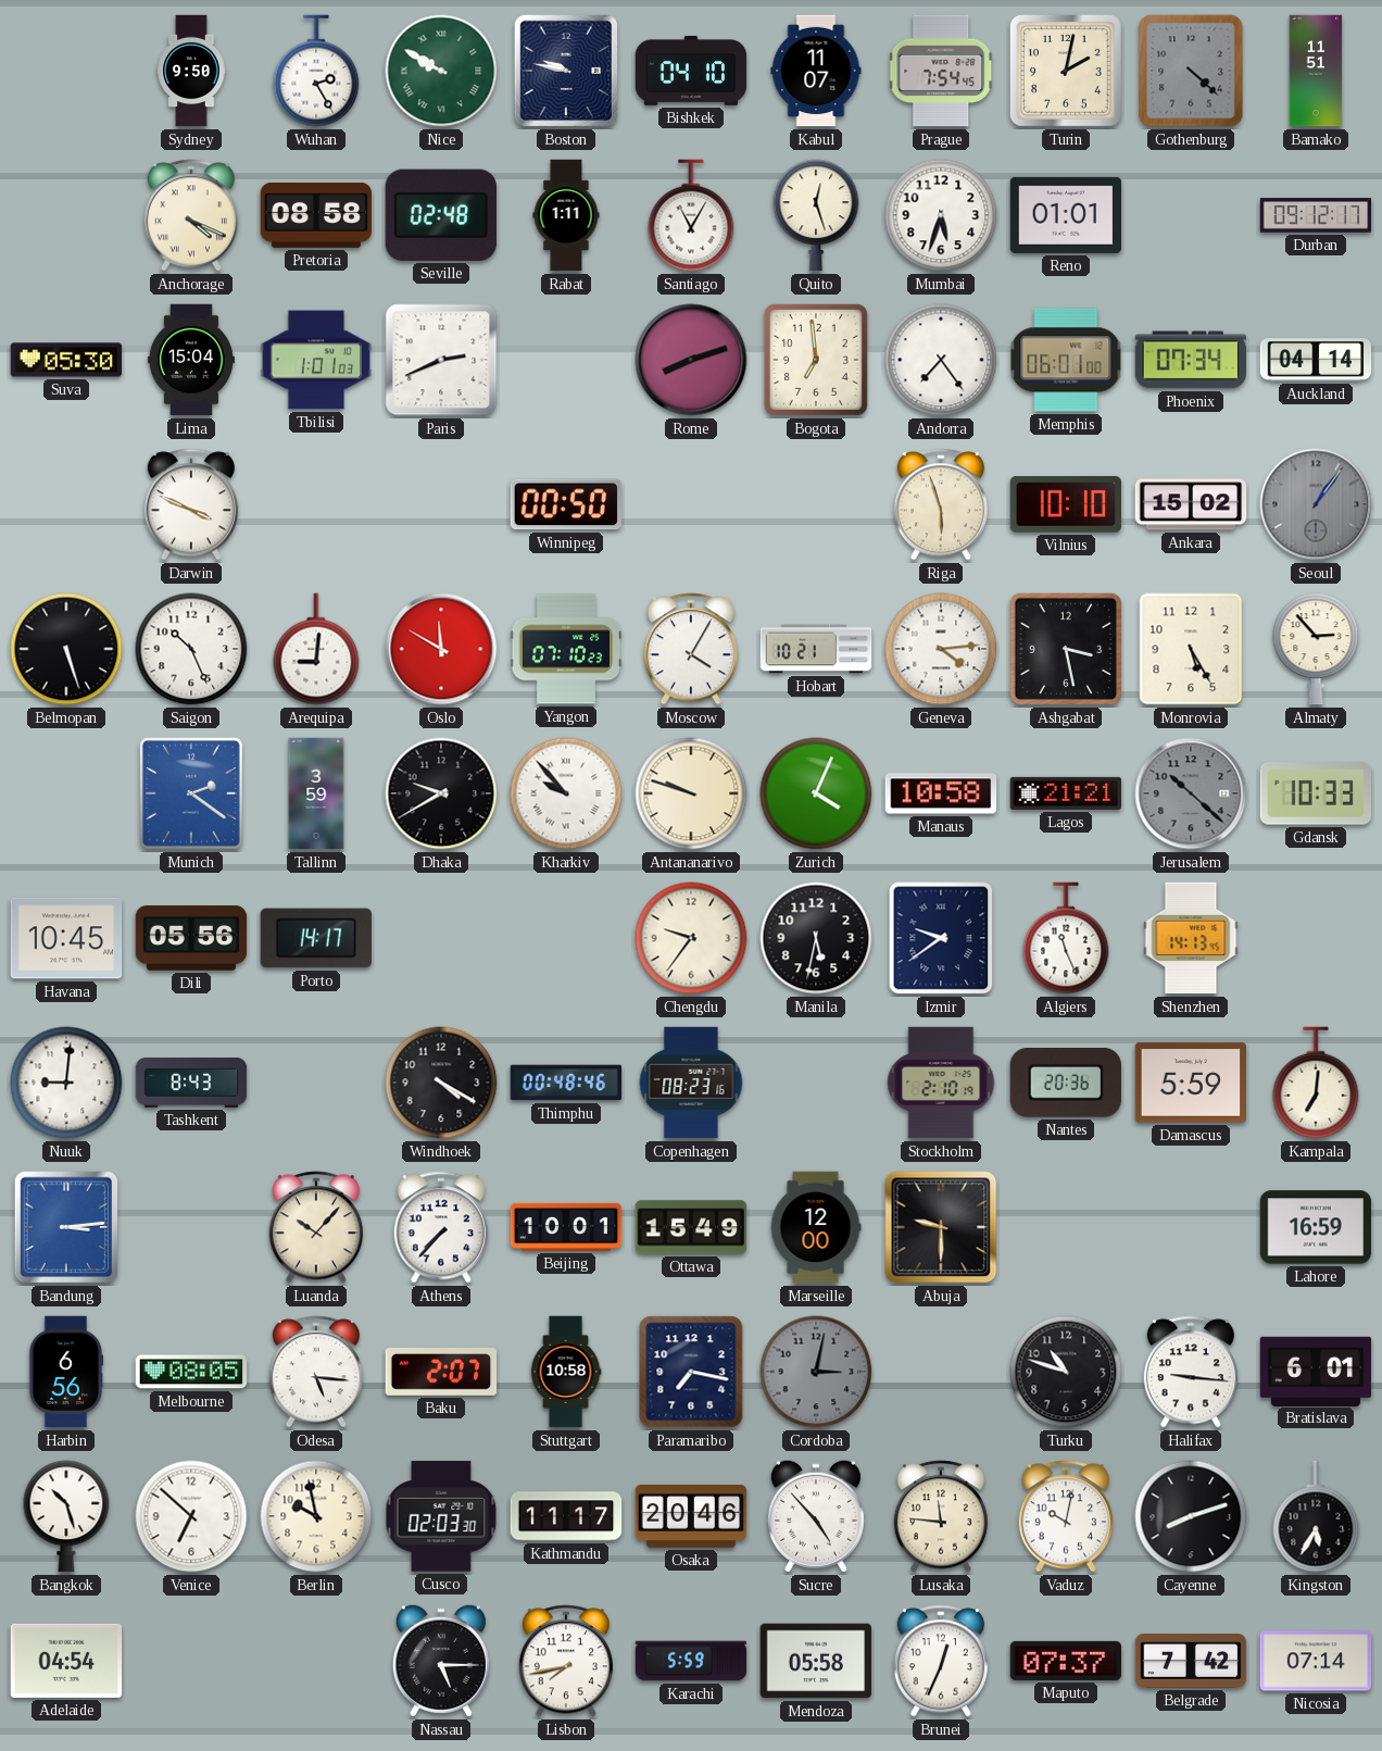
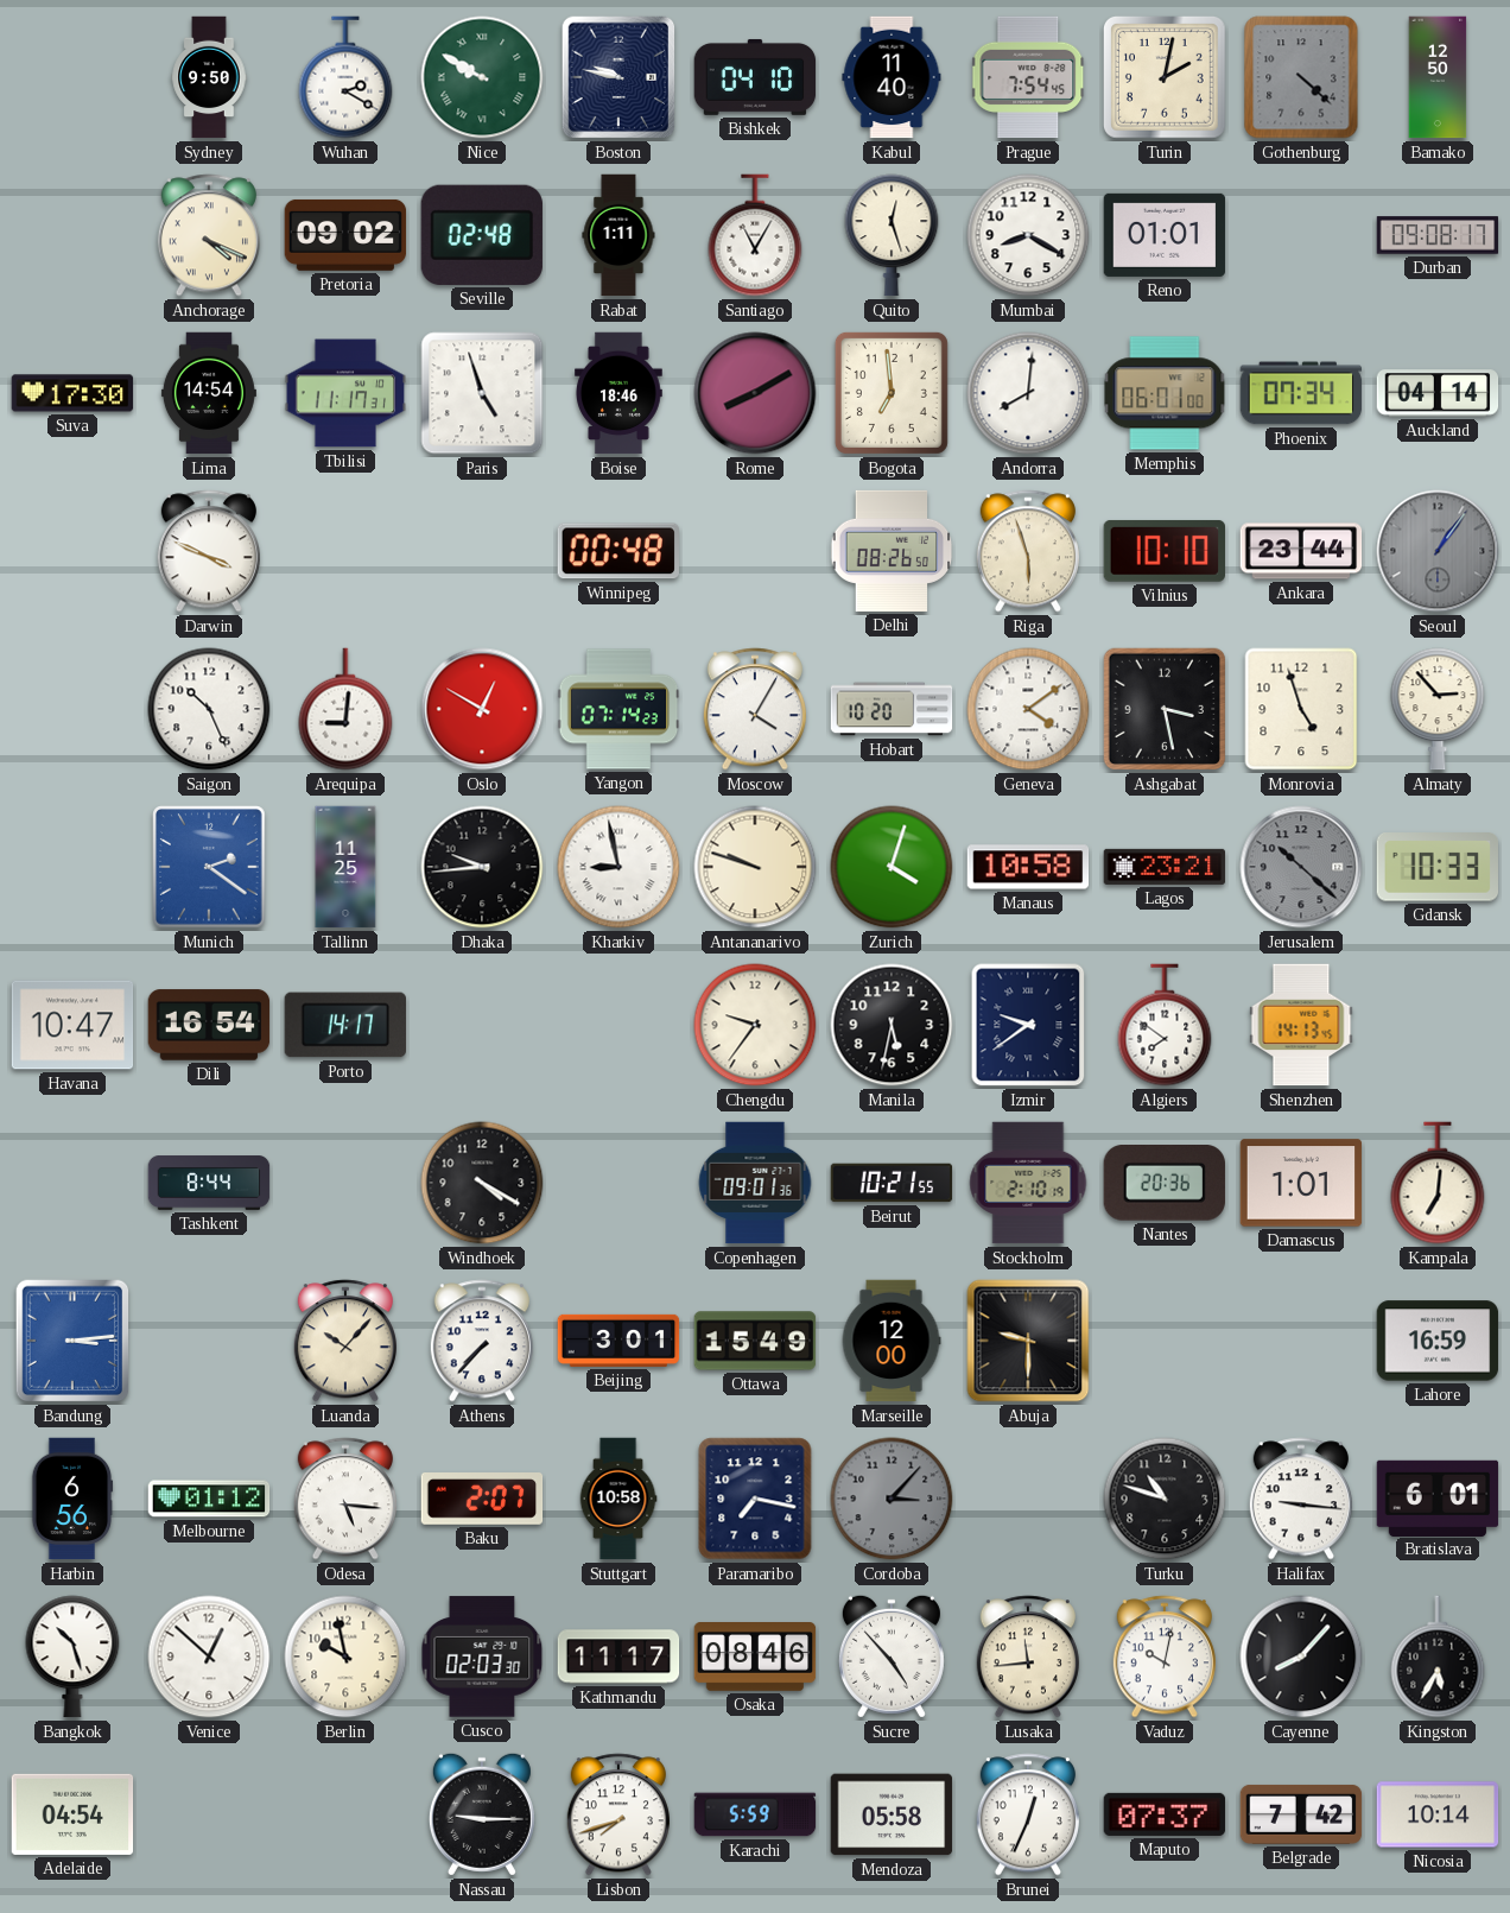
Wuhan: 2:25 -> 2:20
Kabul: 11:07 -> 11:40
Bamako: 11:51 -> 12:50
Pretoria: 08:58 -> 09:02
Mumbai: 5:33 -> 8:20
Durban: 09:12 -> 09:08
Suva: 05:30 -> 17:30
Lima: 15:04 -> 14:54
Tbilisi: 1:01 -> 11:17
Paris: 2:41 -> 4:57
Boise: none -> 18:46
Rome: 8:12 -> 8:10
Andorra: 7:24 -> 8:01
Winnipeg: 00:50 -> 00:48
Delhi: none -> 08:26
Ankara: 15:02 -> 23:44
Belmopan: 5:27 -> none
Oslo: 11:50 -> 12:50
Yangon: 07:10 -> 07:14
Hobart: 10:21 -> 10:20
Geneva: 4:14 -> 4:09
Monrovia: 5:25 -> 4:57
Tallinn: 3:59 -> 11:25
Dhaka: 9:40 -> 9:44
Kharkiv: 9:53 -> 8:58
Zurich: 4:04 -> 4:03
Lagos: 21:21 -> 23:21
Havana: 10:45 -> 10:47
Dili: 05:56 -> 16:54
Algiers: 11:26 -> 7:51
Nuuk: 9:01 -> none
Tashkent: 8:43 -> 8:44
Thimphu: 00:48 -> none
Copenhagen: 08:23 -> 09:01
Beirut: none -> 10:21
Damascus: 5:59 -> 1:01
Beijing: 10:01 -> 3:01
Melbourne: 08:05 -> 01:12
Cordoba: 3:02 -> 3:07
Venice: 6:52 -> 12:52
Osaka: 20:46 -> 08:46
Lusaka: 11:46 -> 11:44
Cayenne: 8:12 -> 8:07
Nassau: 5:15 -> 9:15
Lisbon: 7:43 -> 7:42
Nicosia: 07:14 -> 10:14
